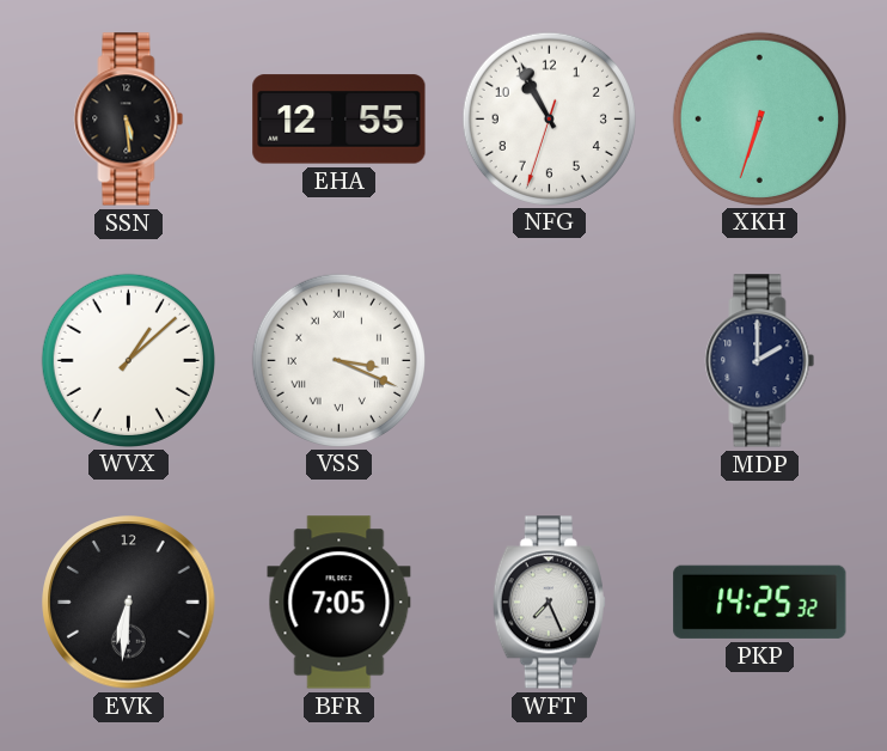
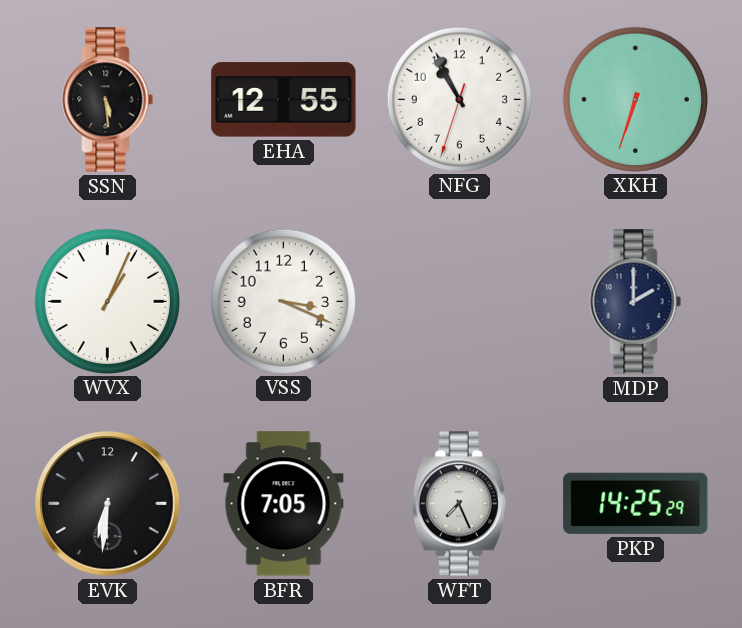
WVX: 1:08 -> 1:04
VSS numerals: Roman -> Arabic
PKP: 14:25:32 -> 14:25:29
